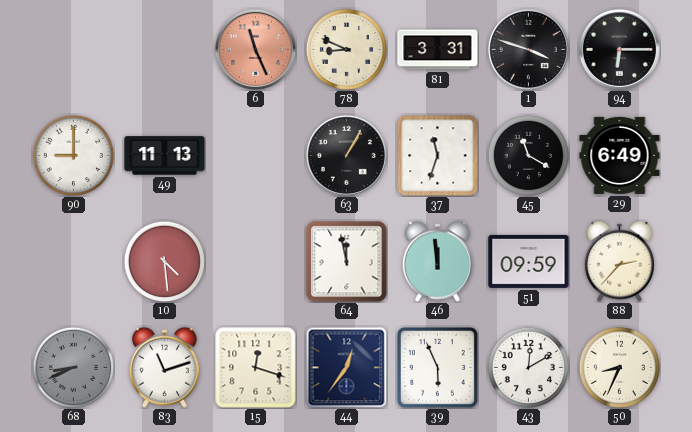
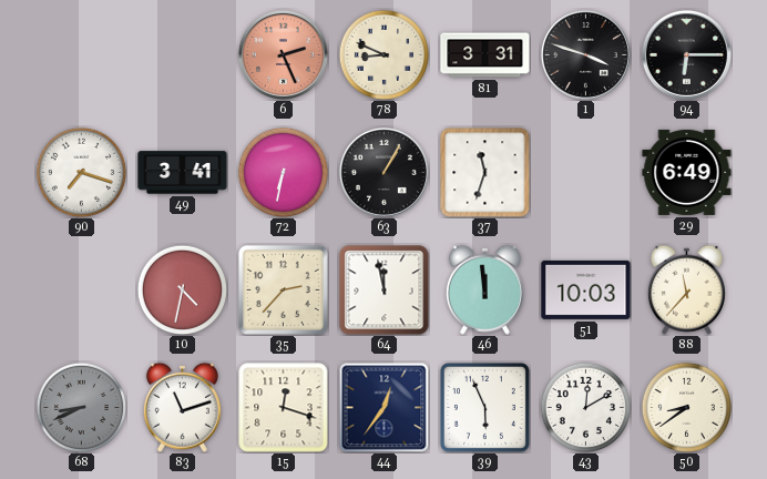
6: 11:26 -> 2:26
90: 9:00 -> 7:18
49: 11:13 -> 3:41
72: none -> 6:32
45: 11:20 -> none
10: 4:29 -> 4:32
35: none -> 2:37
51: 09:59 -> 10:03
88: 2:37 -> 11:37
50: 8:34 -> 8:39
